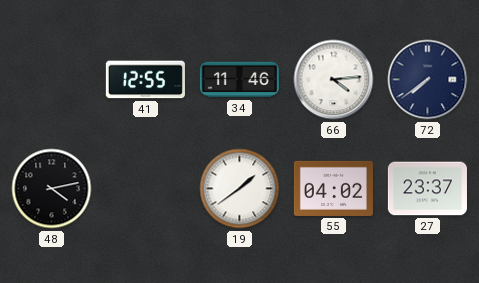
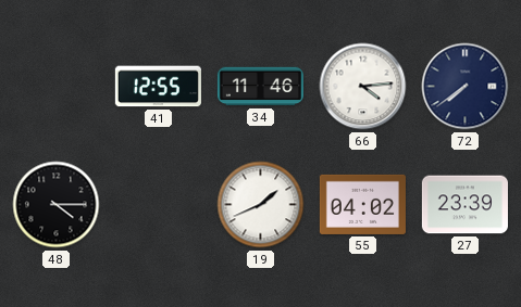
48: 4:13 -> 4:15
19: 1:39 -> 1:41
27: 23:37 -> 23:39
